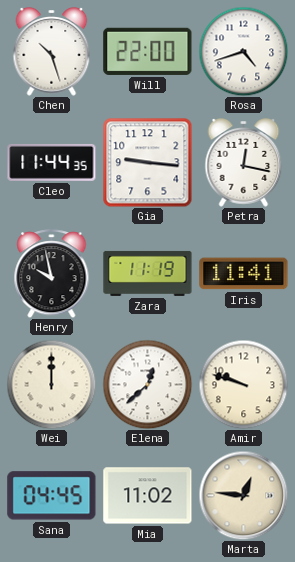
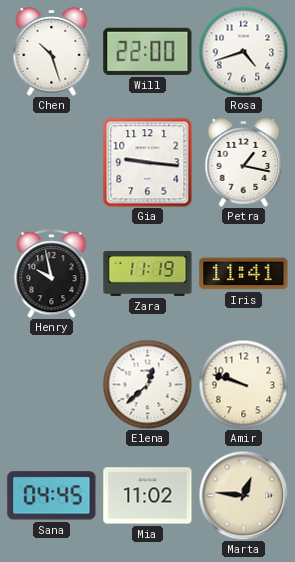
Cleo: 11:44 -> none
Petra: 12:17 -> 1:17
Wei: 12:00 -> none
